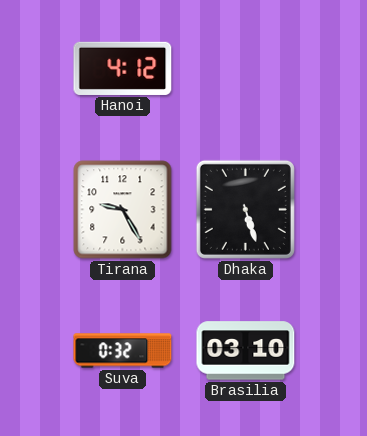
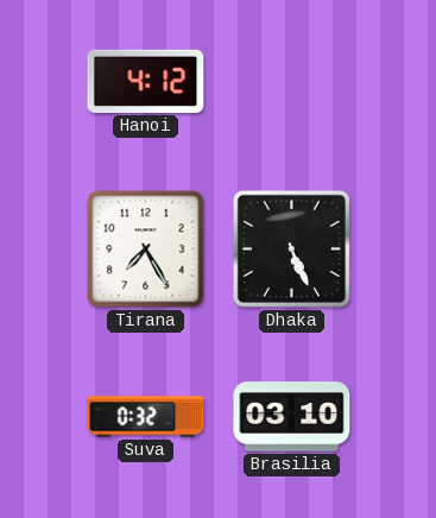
Tirana: 9:25 -> 7:25
Dhaka: 5:27 -> 5:26
